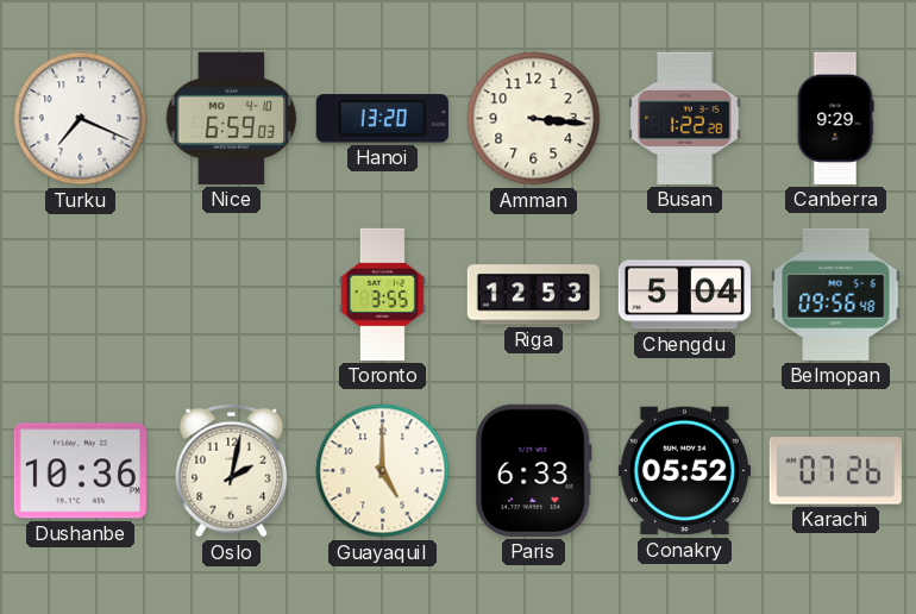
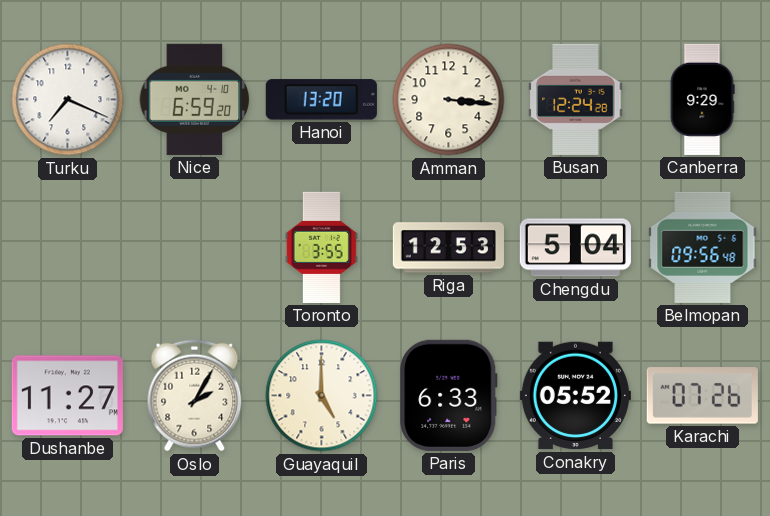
Nice: 6:59:03 -> 6:59:20
Busan: 1:22 -> 12:24
Dushanbe: 10:36 -> 11:27
Oslo: 2:02 -> 2:05
